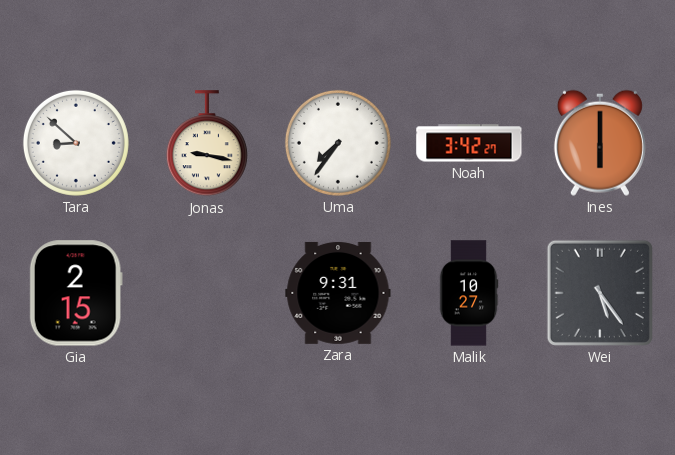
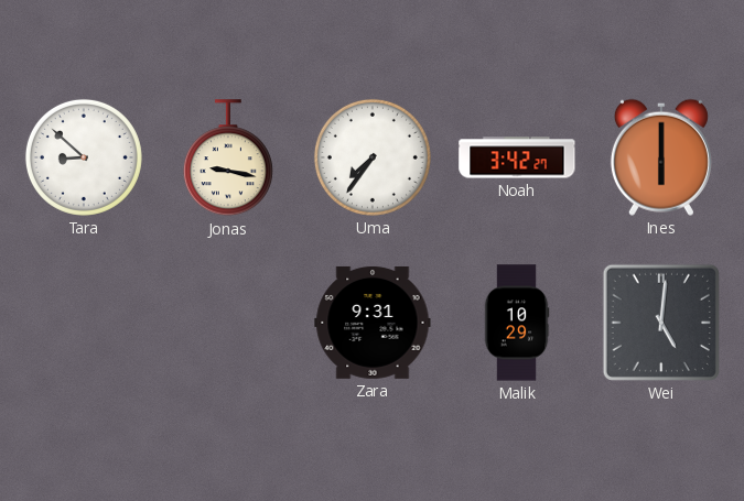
Gia: 2:15 -> none
Malik: 10:27 -> 10:29
Wei: 5:24 -> 5:01
